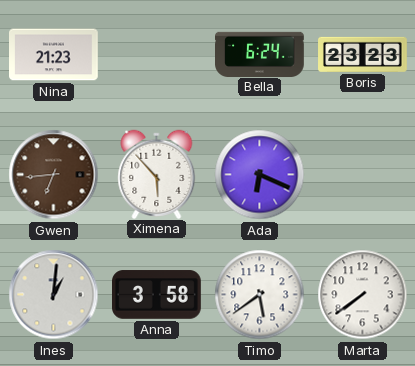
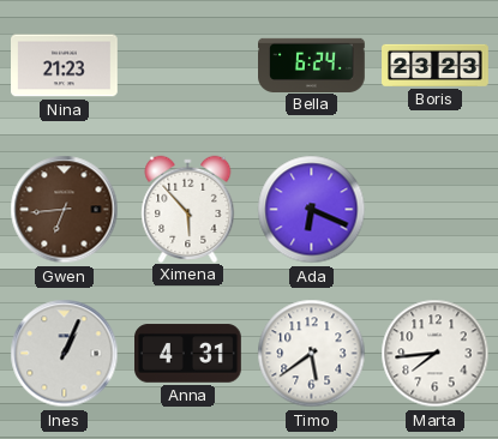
Ines: 1:01 -> 1:04
Anna: 3:58 -> 4:31
Marta: 7:39 -> 7:44
